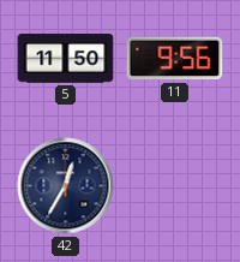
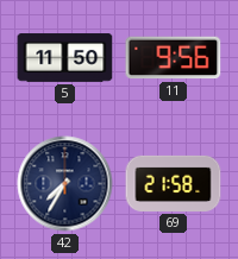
42: 12:35 -> 7:35
69: none -> 21:58
